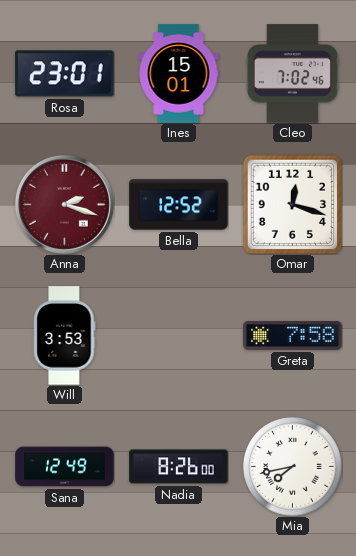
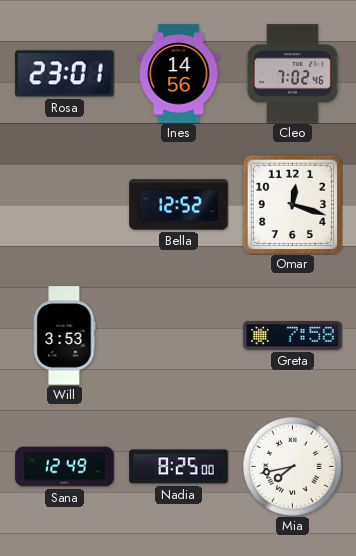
Ines: 15:01 -> 14:56
Anna: 2:18 -> none
Nadia: 8:26 -> 8:25
